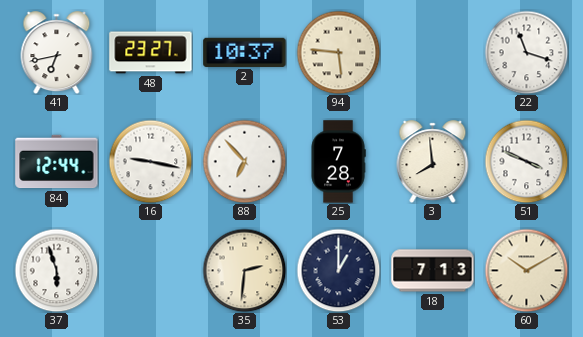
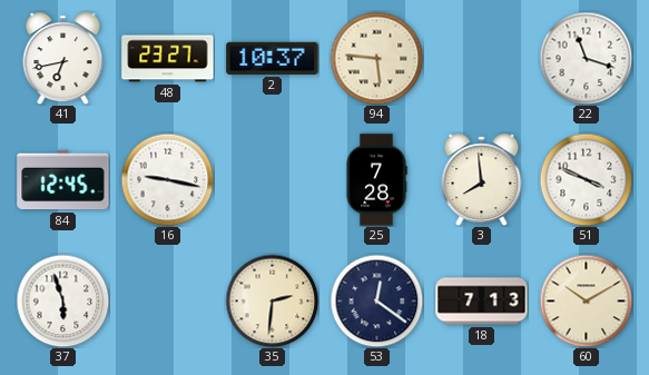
84: 12:44 -> 12:45
88: 6:53 -> none
53: 1:00 -> 12:21
